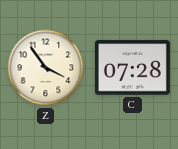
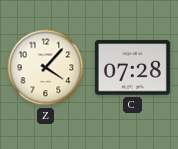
Z: 3:54 -> 4:07
